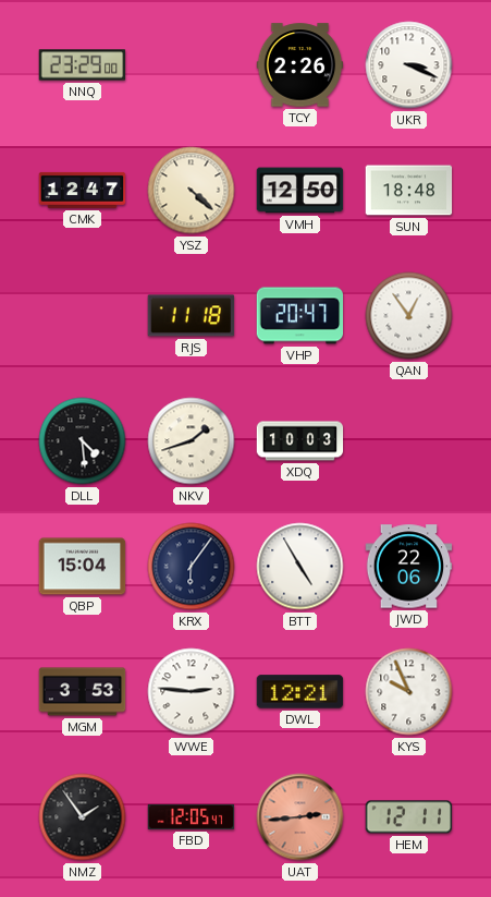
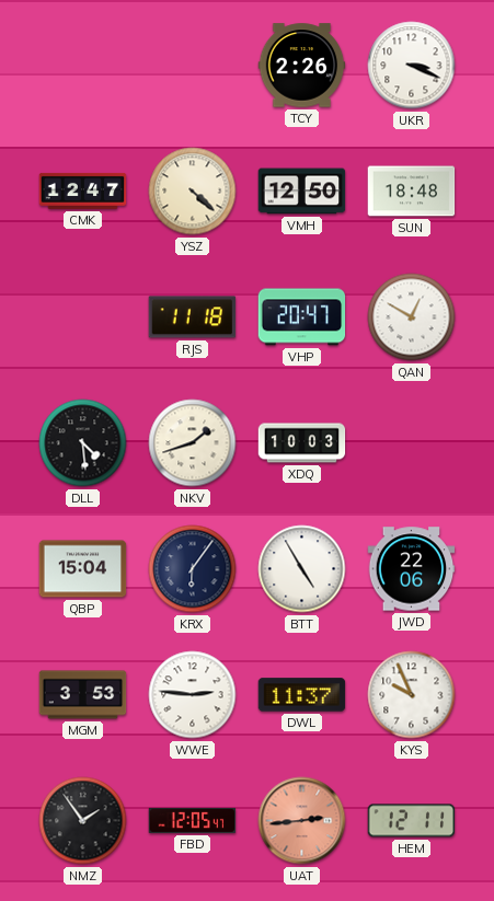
NNQ: 23:29 -> none
QAN: 12:54 -> 12:50
DWL: 12:21 -> 11:37
